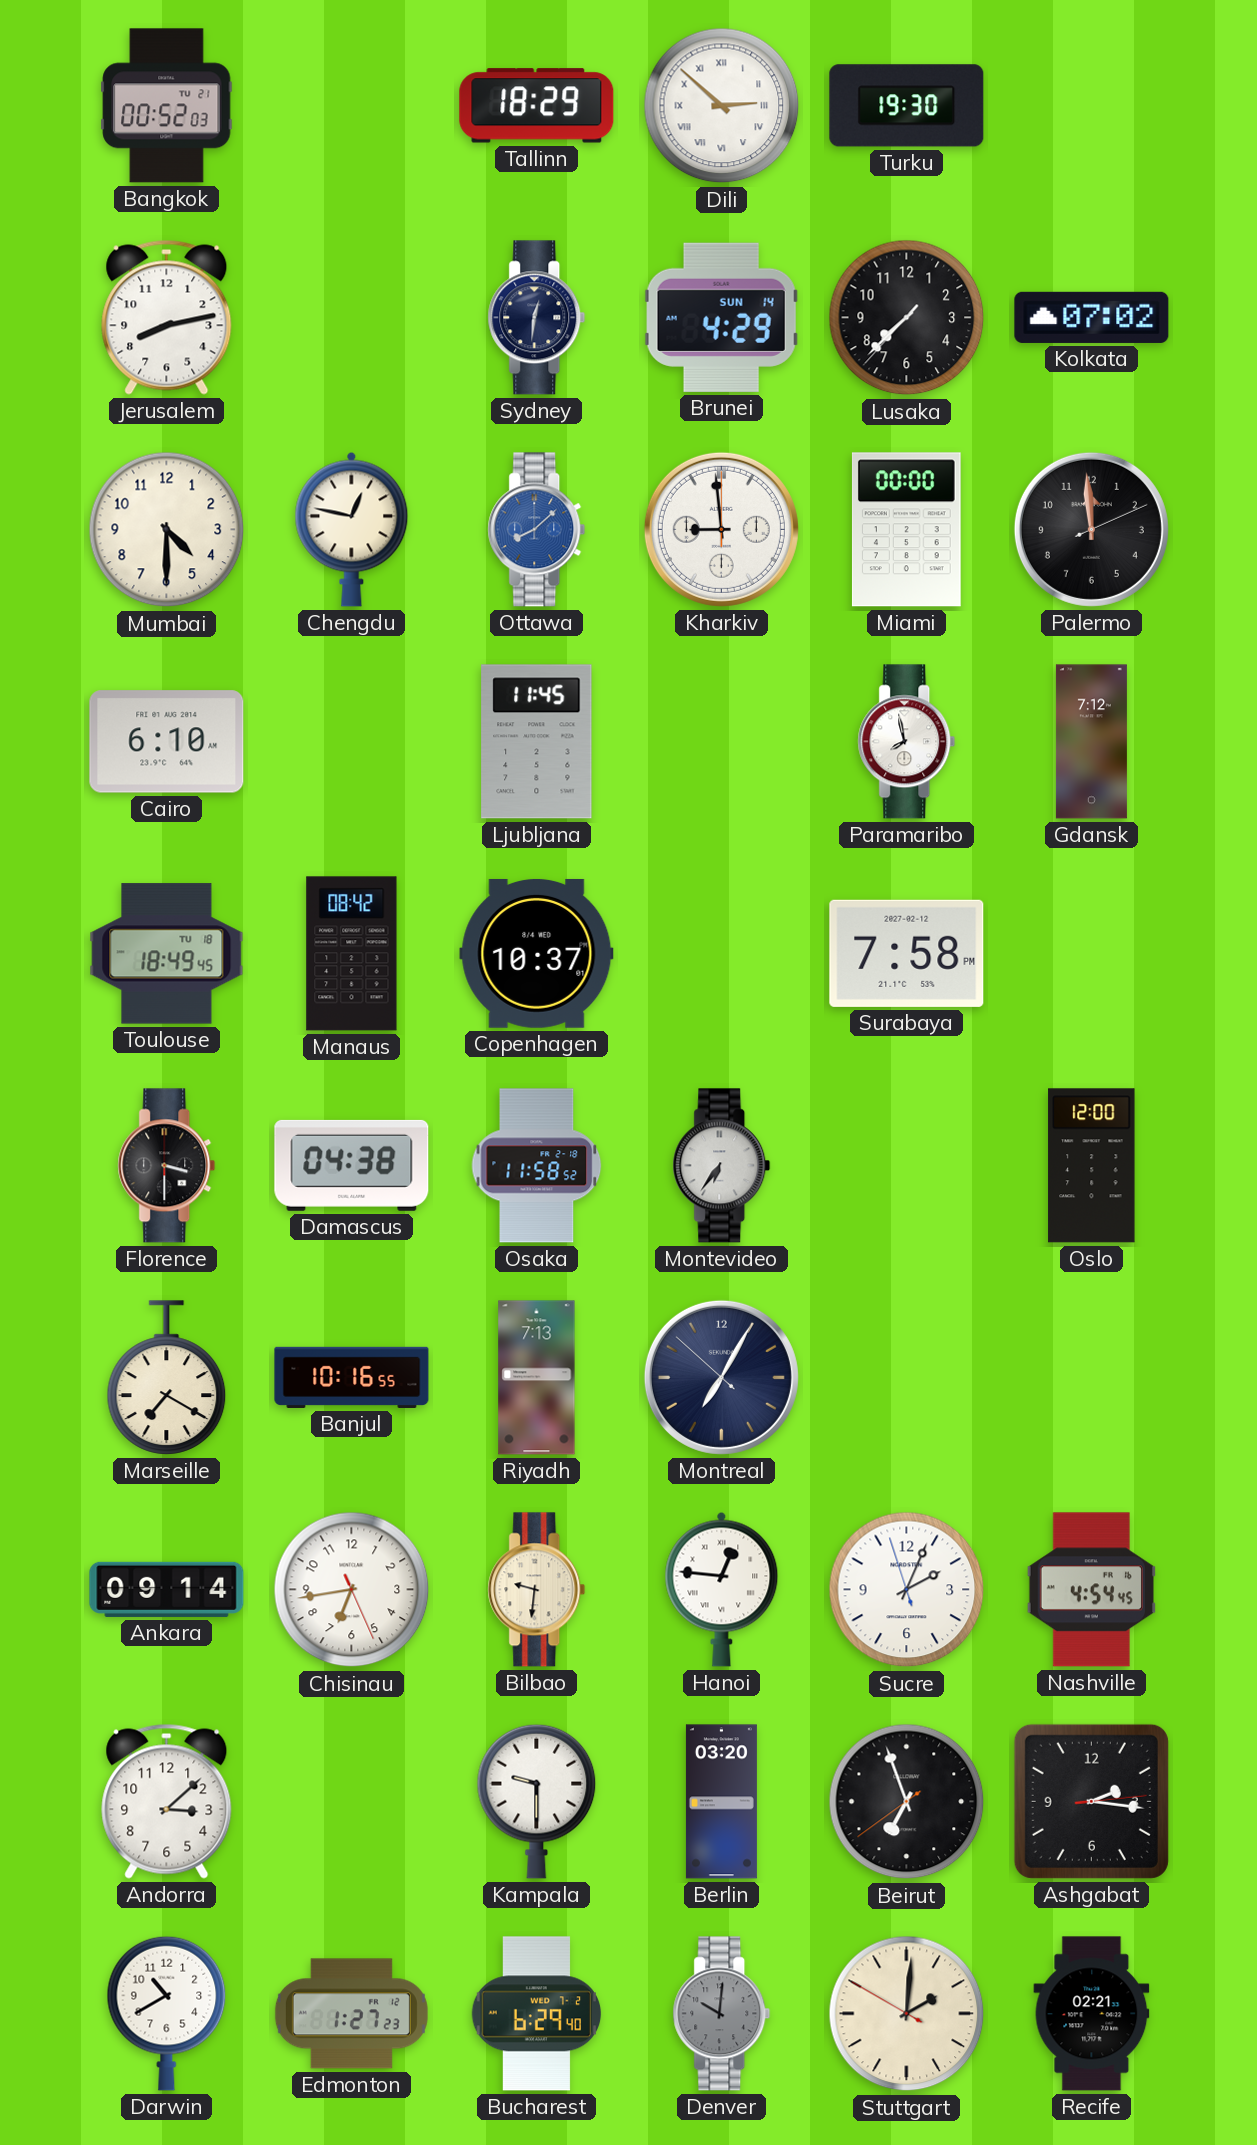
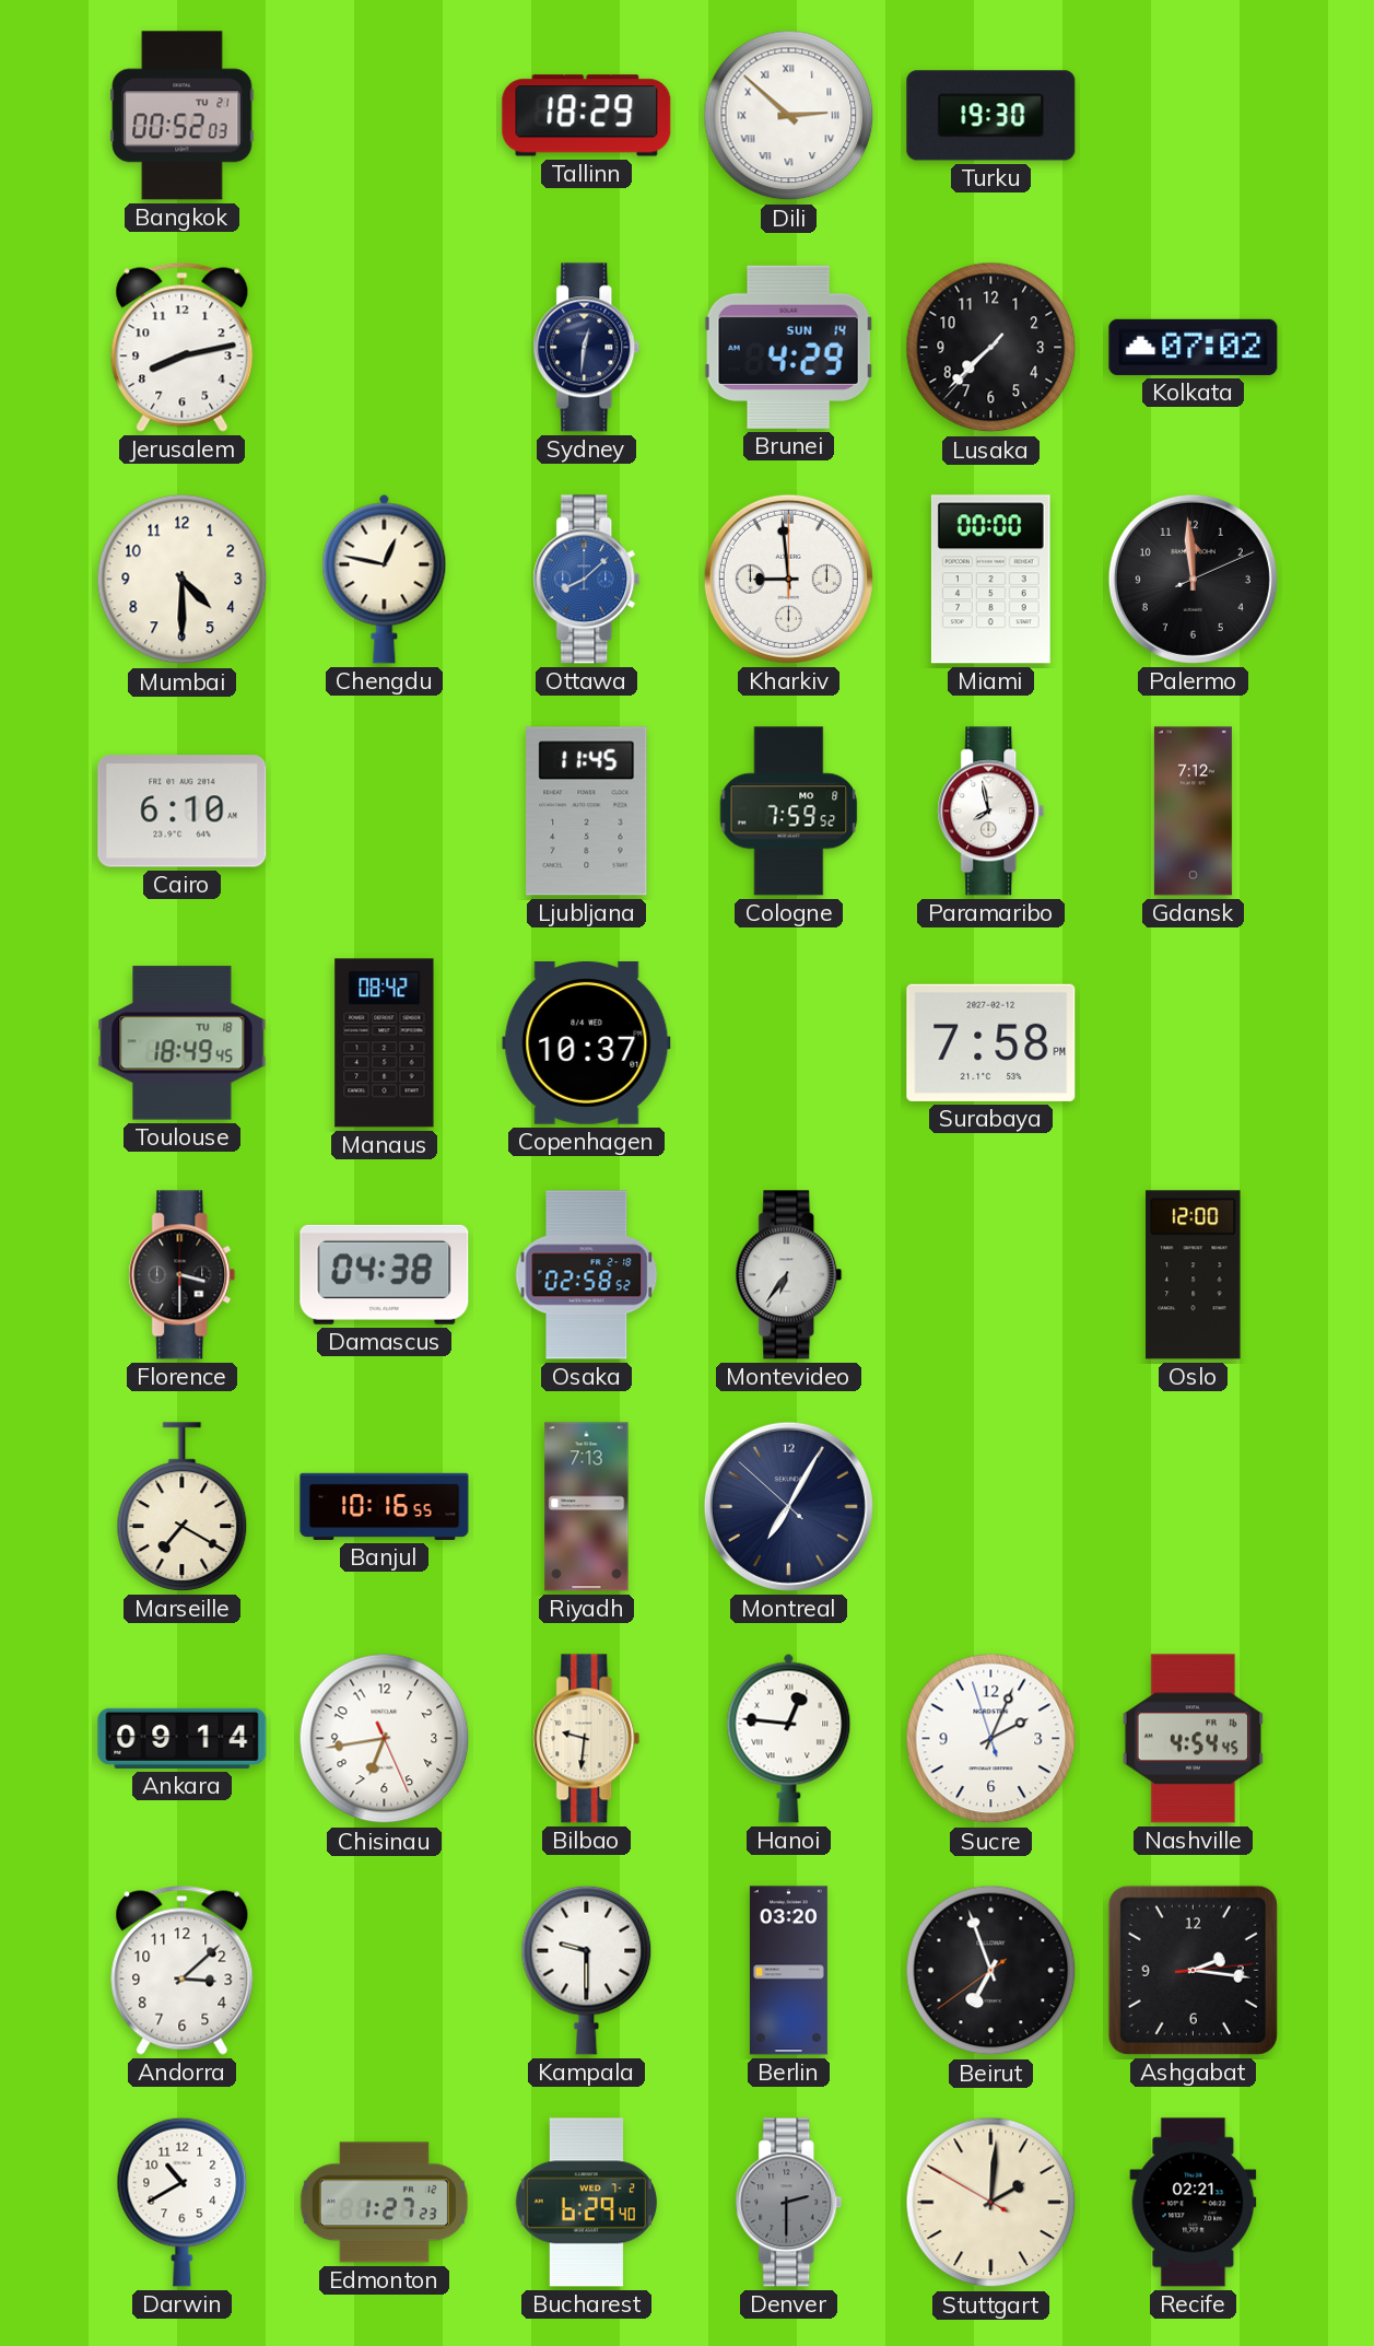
Cologne: none -> 7:59
Osaka: 11:58 -> 02:58
Denver: 10:01 -> 2:30
